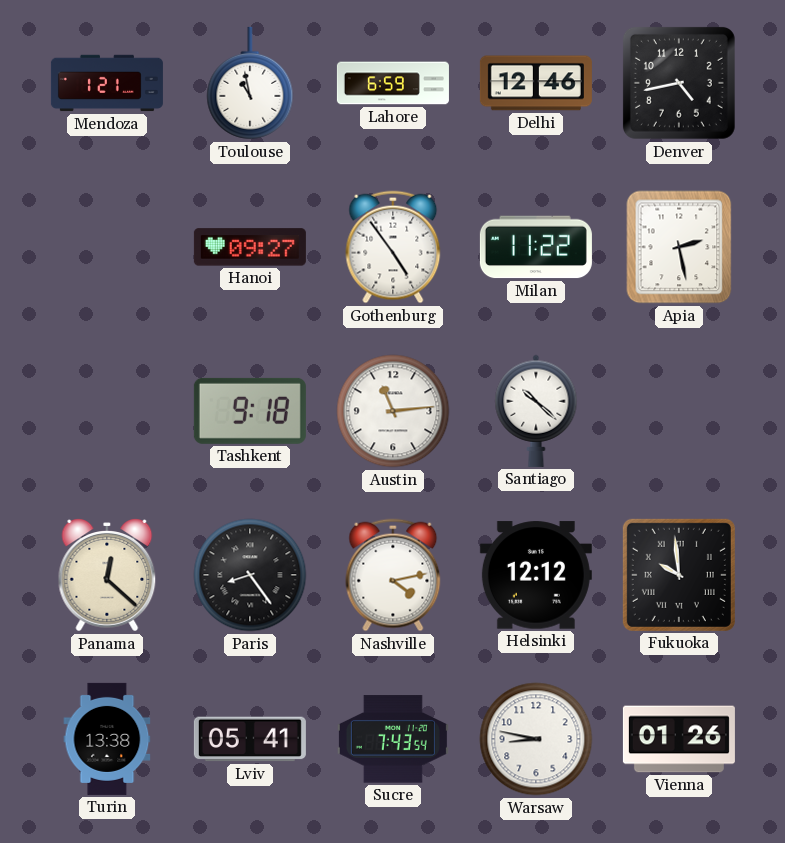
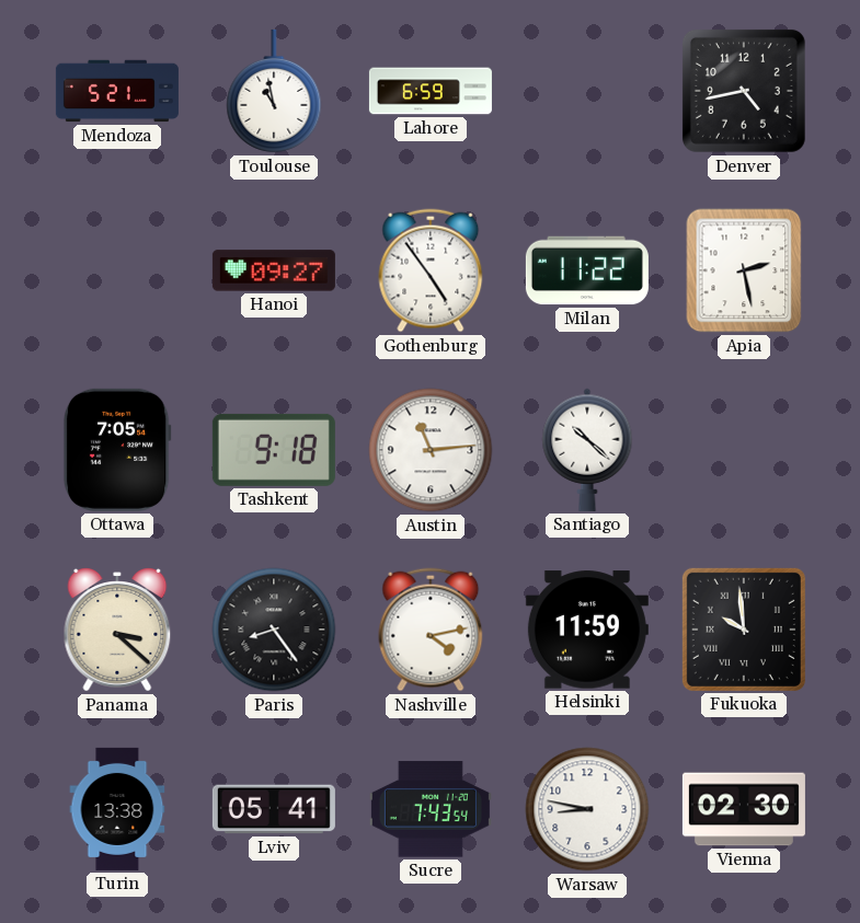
Mendoza: 1:21 -> 5:21
Delhi: 12:46 -> none
Ottawa: none -> 7:05
Panama: 12:22 -> 3:22
Helsinki: 12:12 -> 11:59
Vienna: 01:26 -> 02:30
